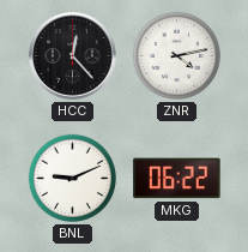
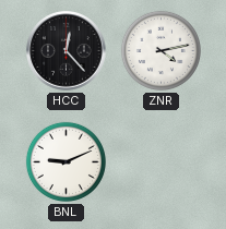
MKG: 06:22 -> none
